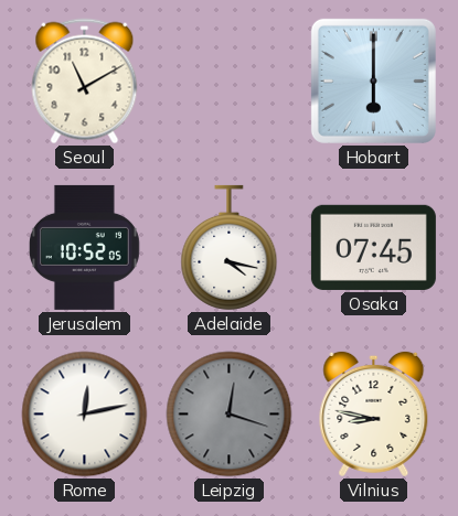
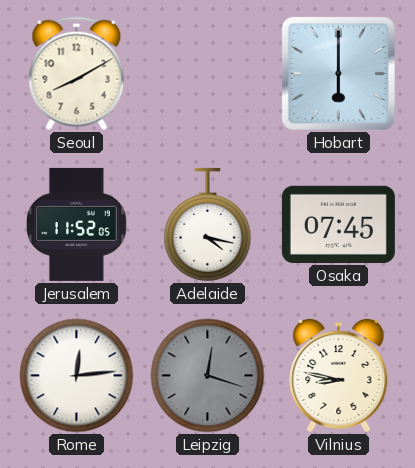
Seoul: 11:10 -> 8:10
Jerusalem: 10:52 -> 11:52
Rome: 12:13 -> 12:14
